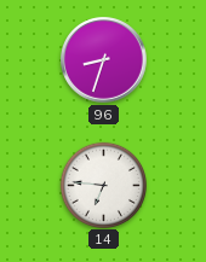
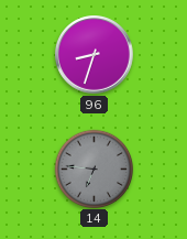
14 dial: white -> grey
